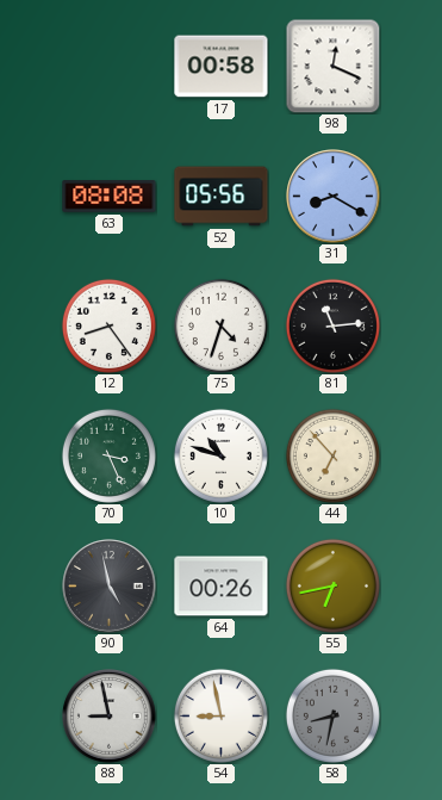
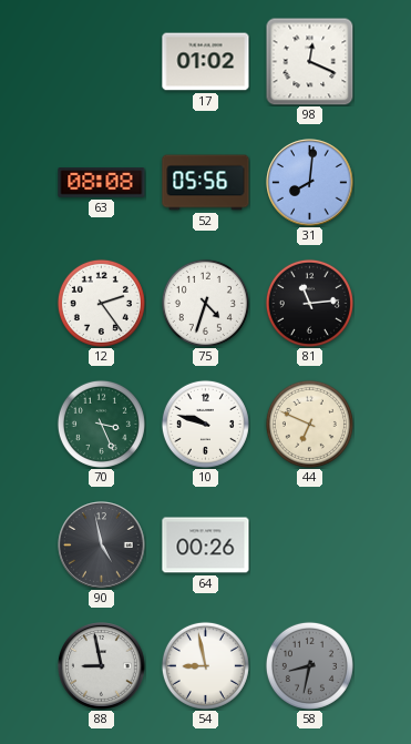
17: 00:58 -> 01:02
31: 8:20 -> 8:01
12: 8:24 -> 2:24
10: 10:48 -> 9:48
44: 6:53 -> 6:49
55: 6:43 -> none
